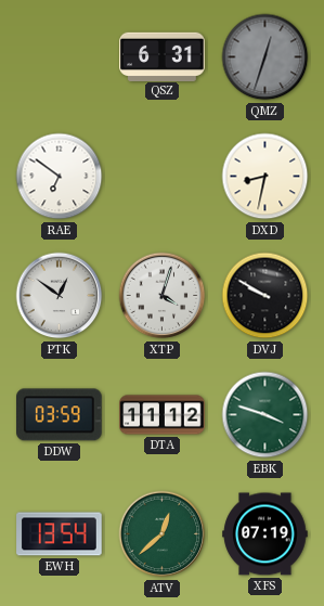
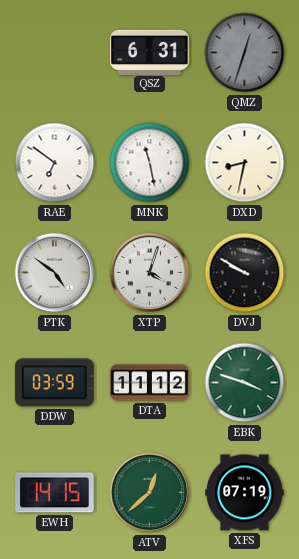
MNK: none -> 11:28
PTK: 12:51 -> 4:51
EWH: 13:54 -> 14:15
